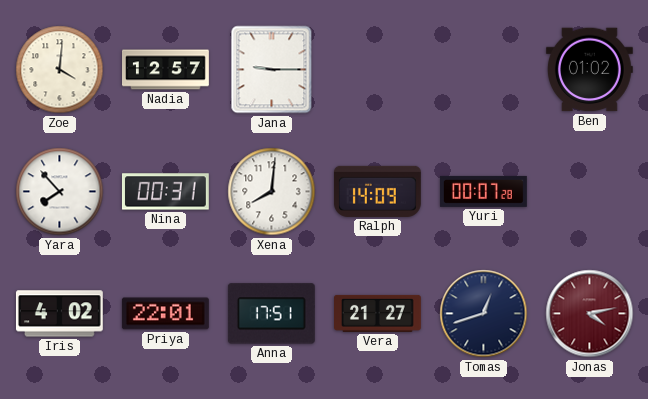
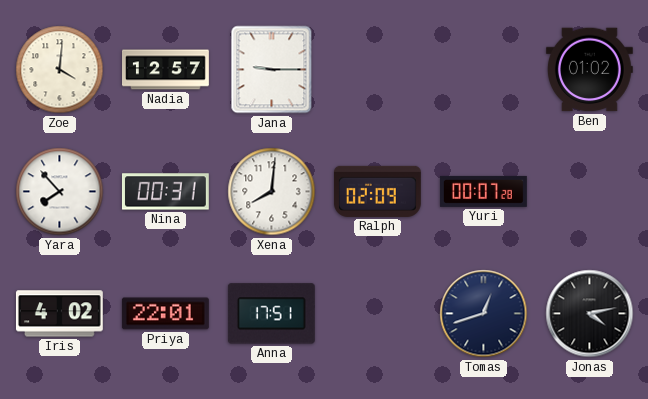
Ralph: 14:09 -> 02:09
Vera: 21:27 -> none
Jonas dial: burgundy -> black
